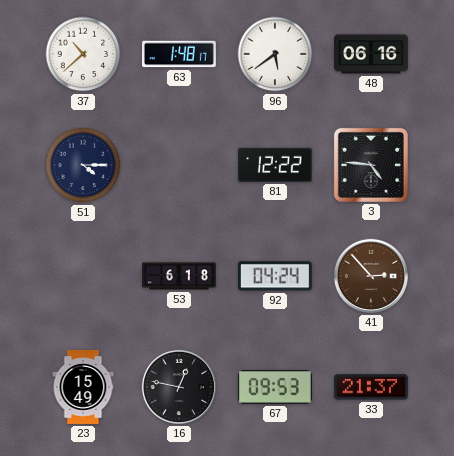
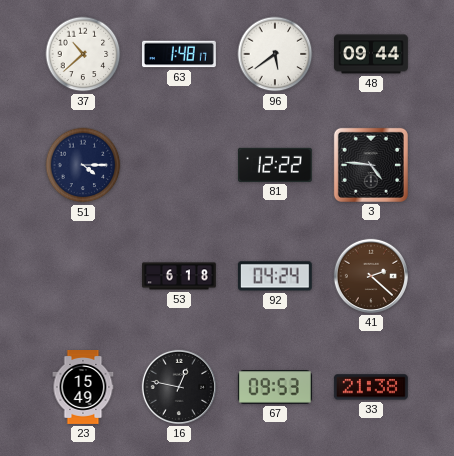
48: 06:16 -> 09:44
41: 2:53 -> 2:22
33: 21:37 -> 21:38
